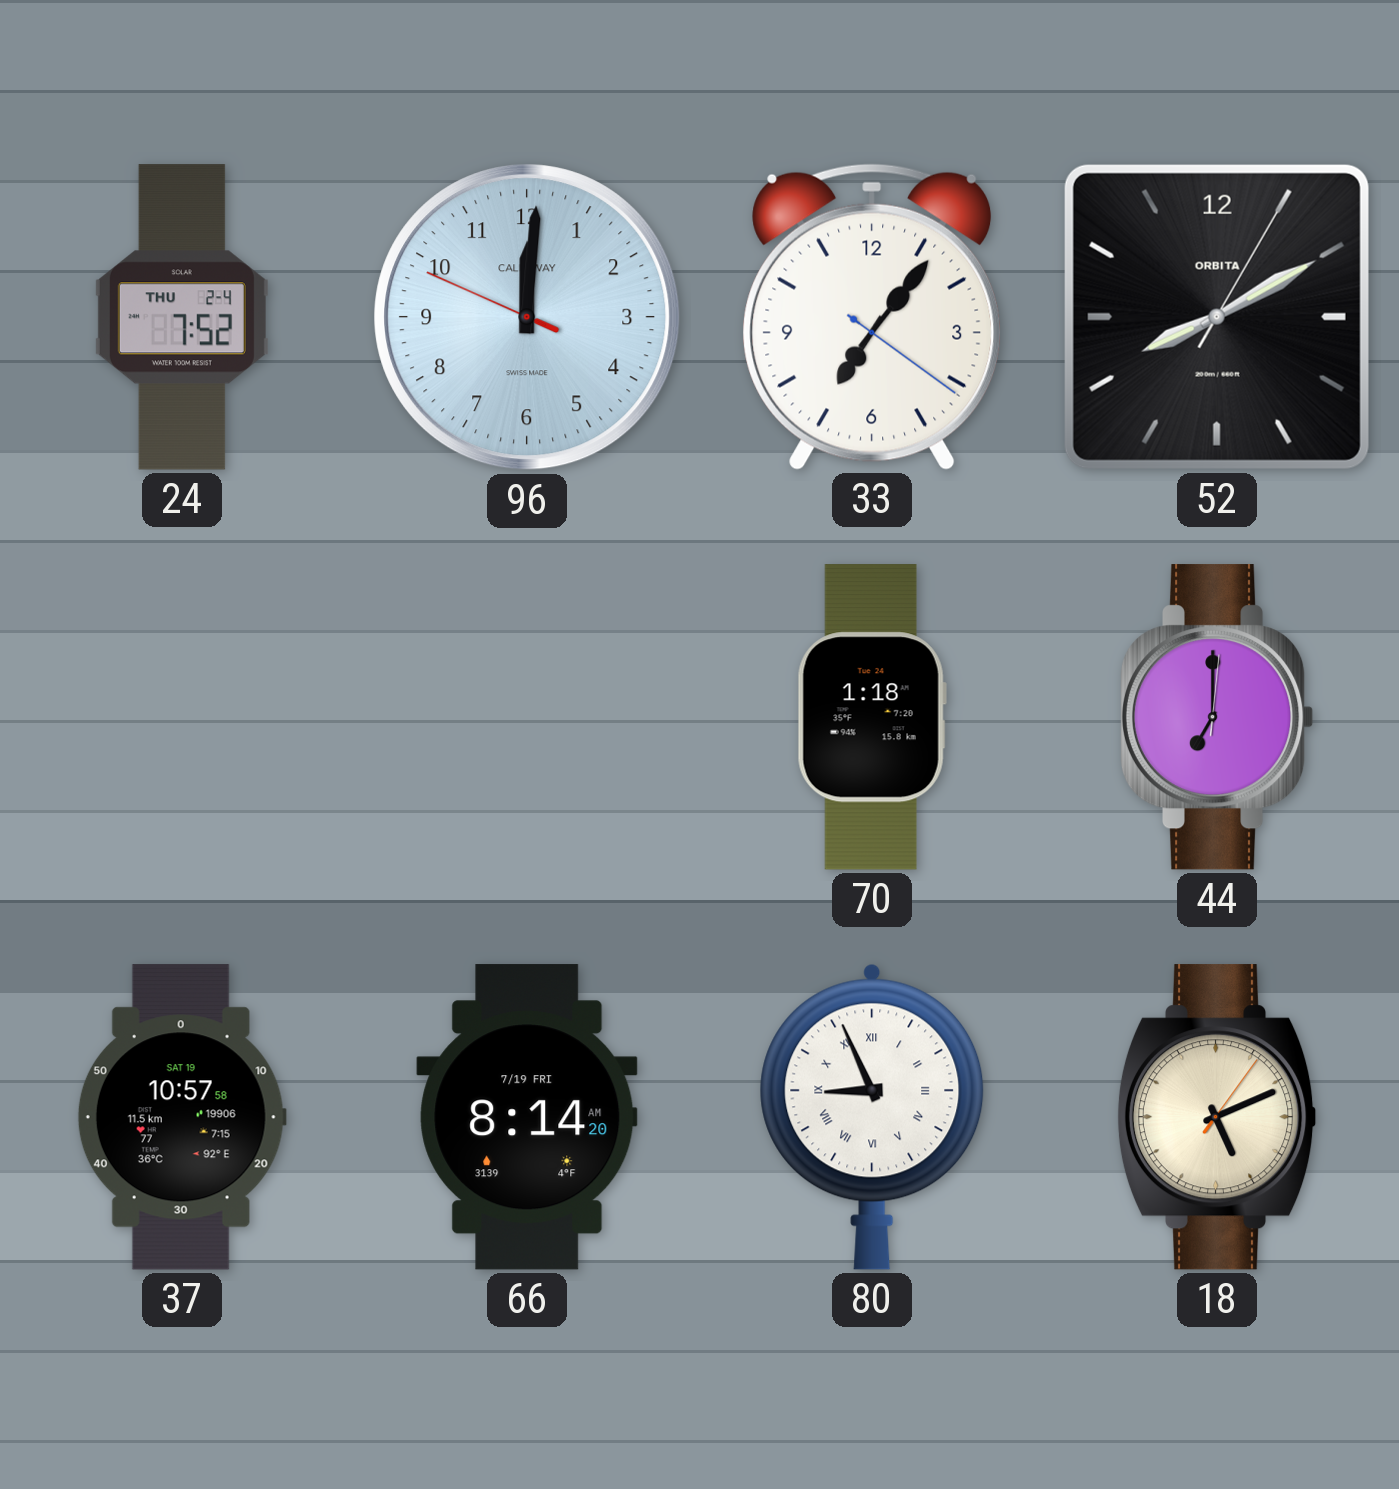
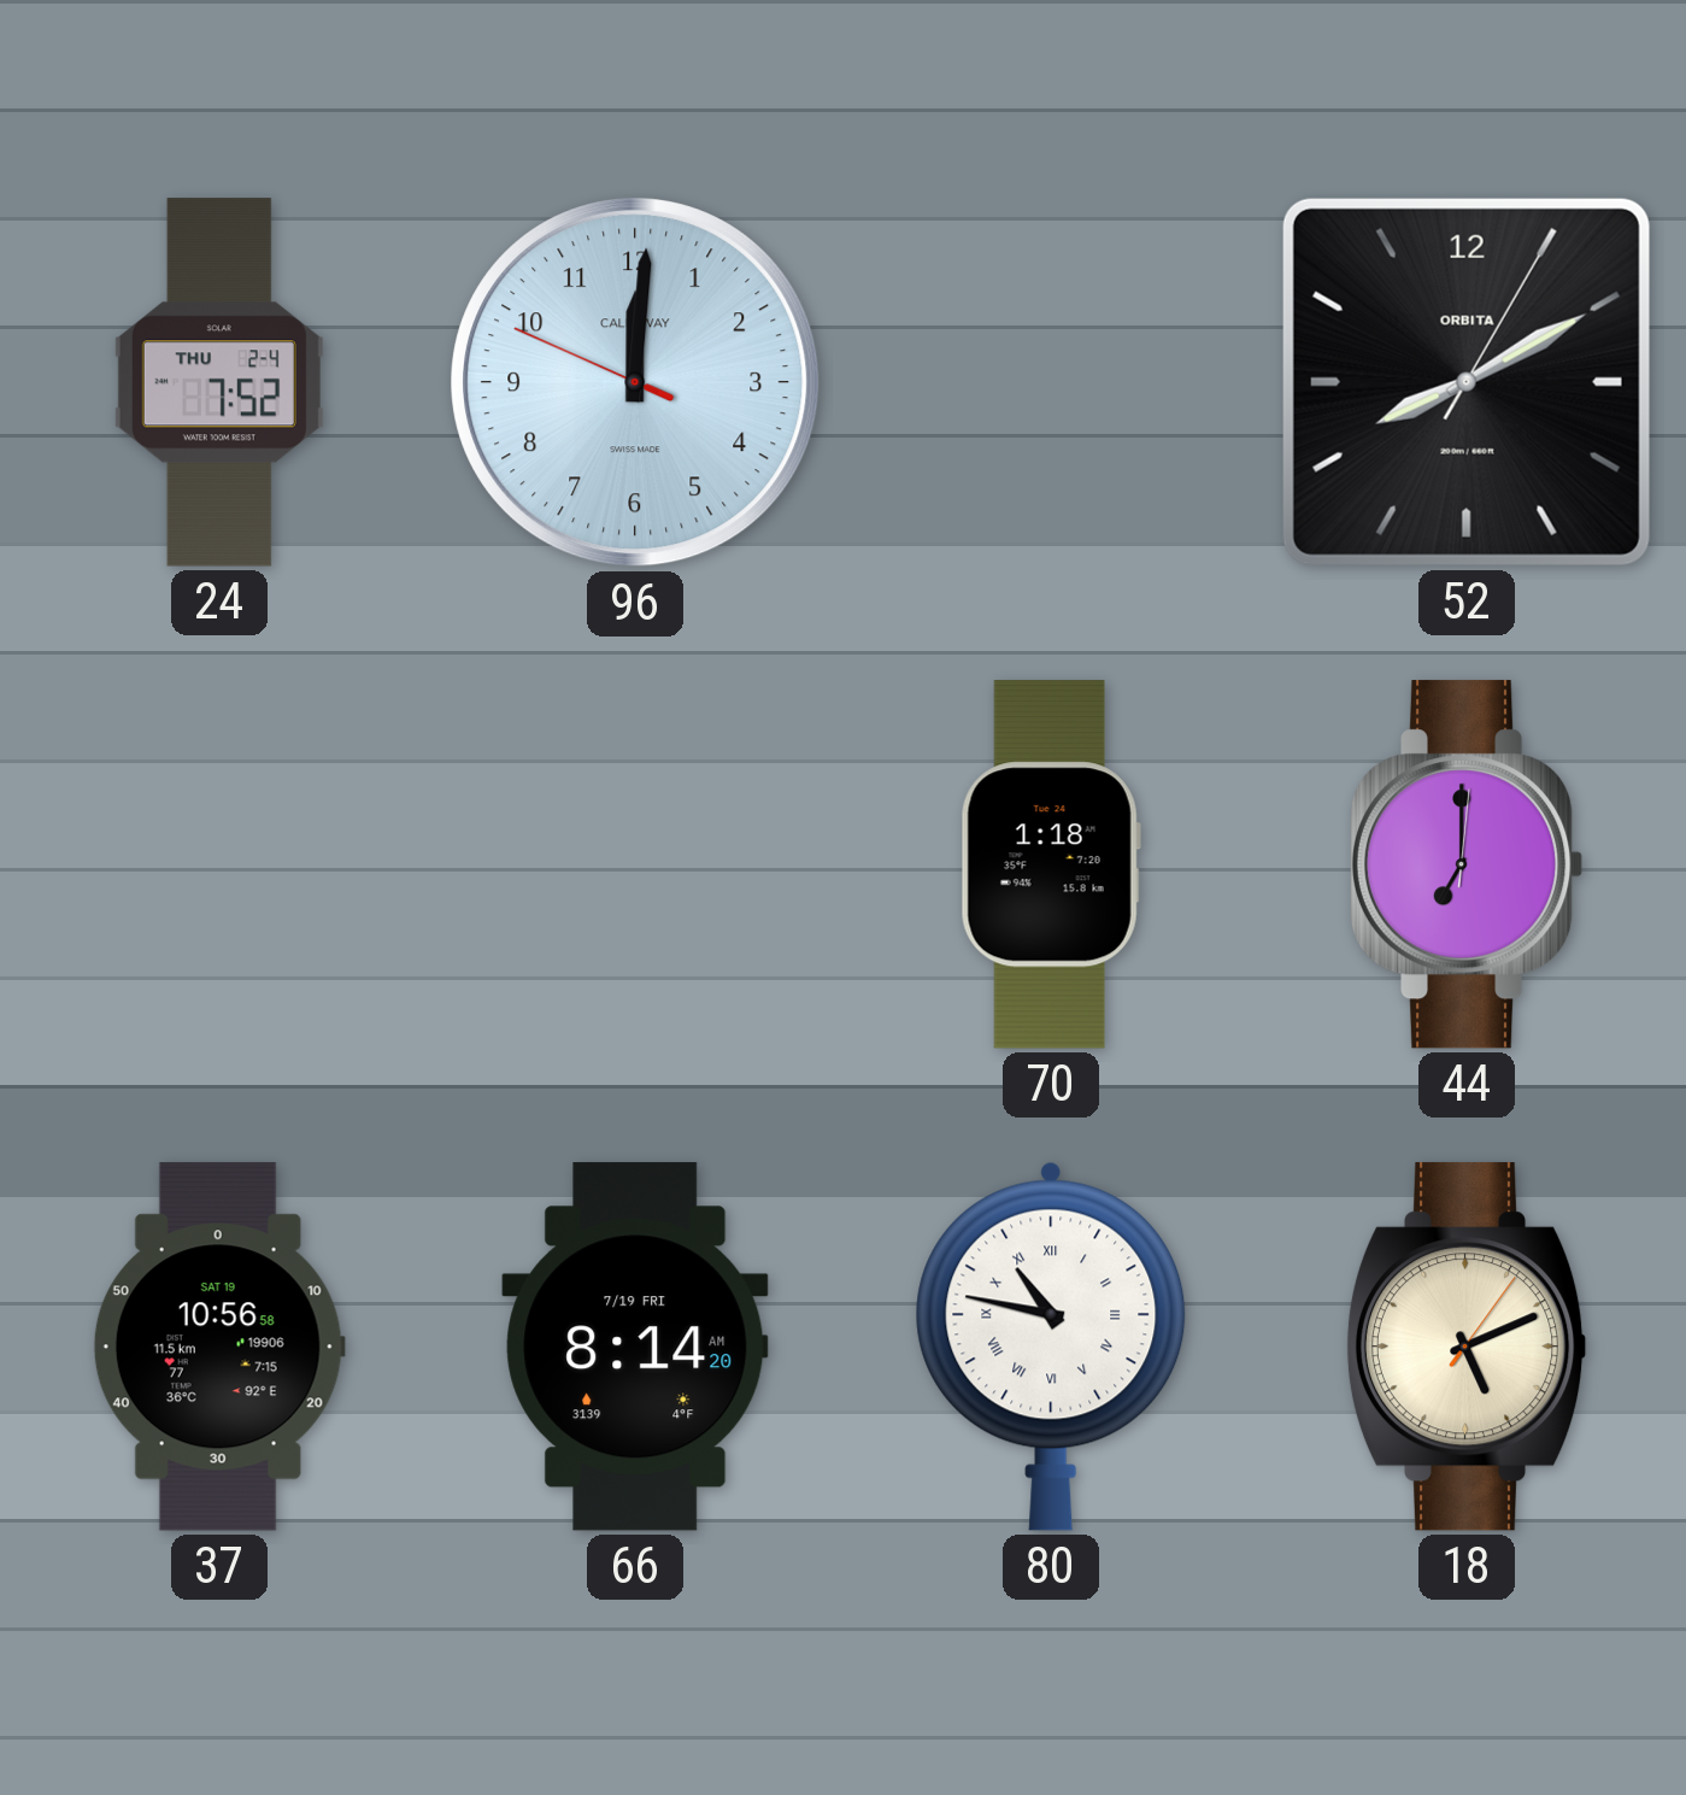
33: 7:06 -> none
37: 10:57 -> 10:56
80: 8:56 -> 10:47
